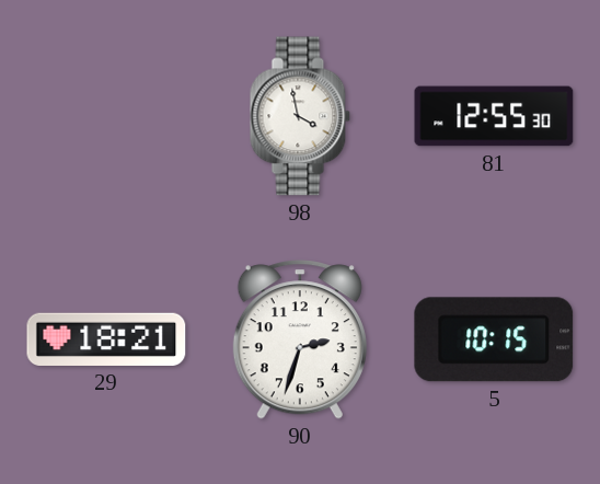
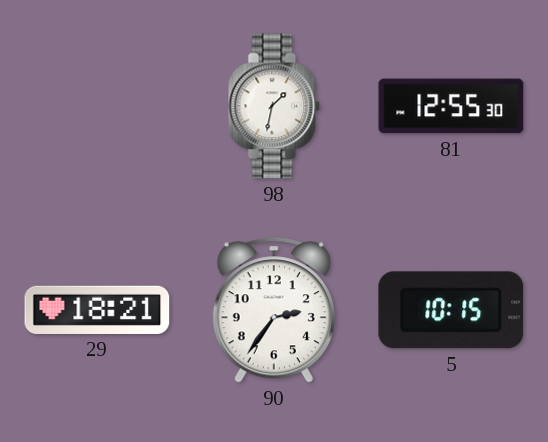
98: 3:58 -> 1:32
90: 2:33 -> 2:36
